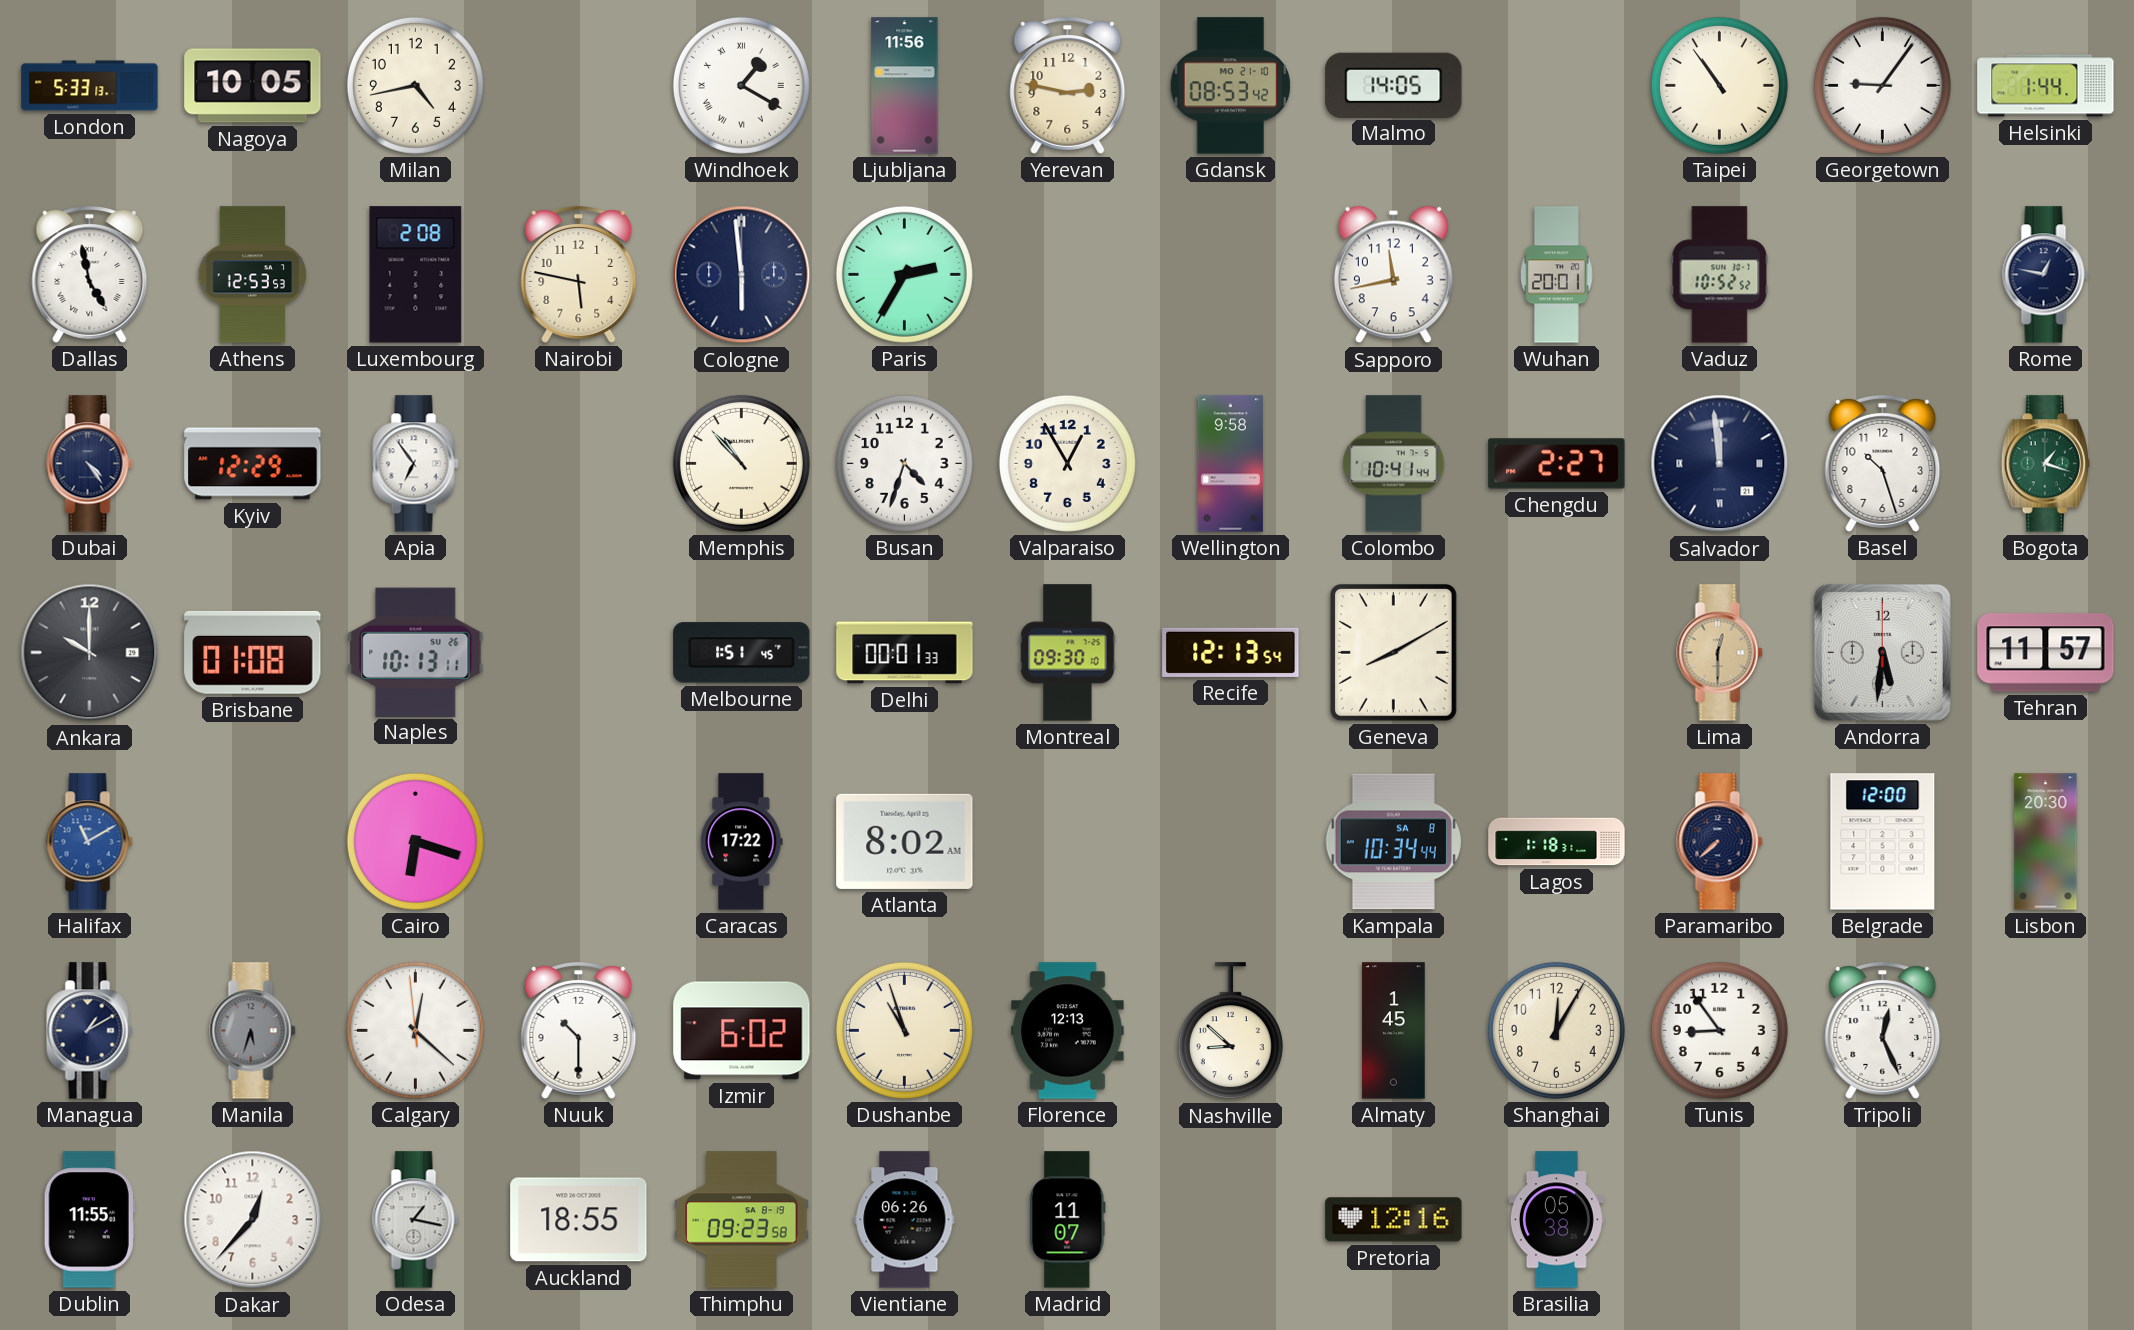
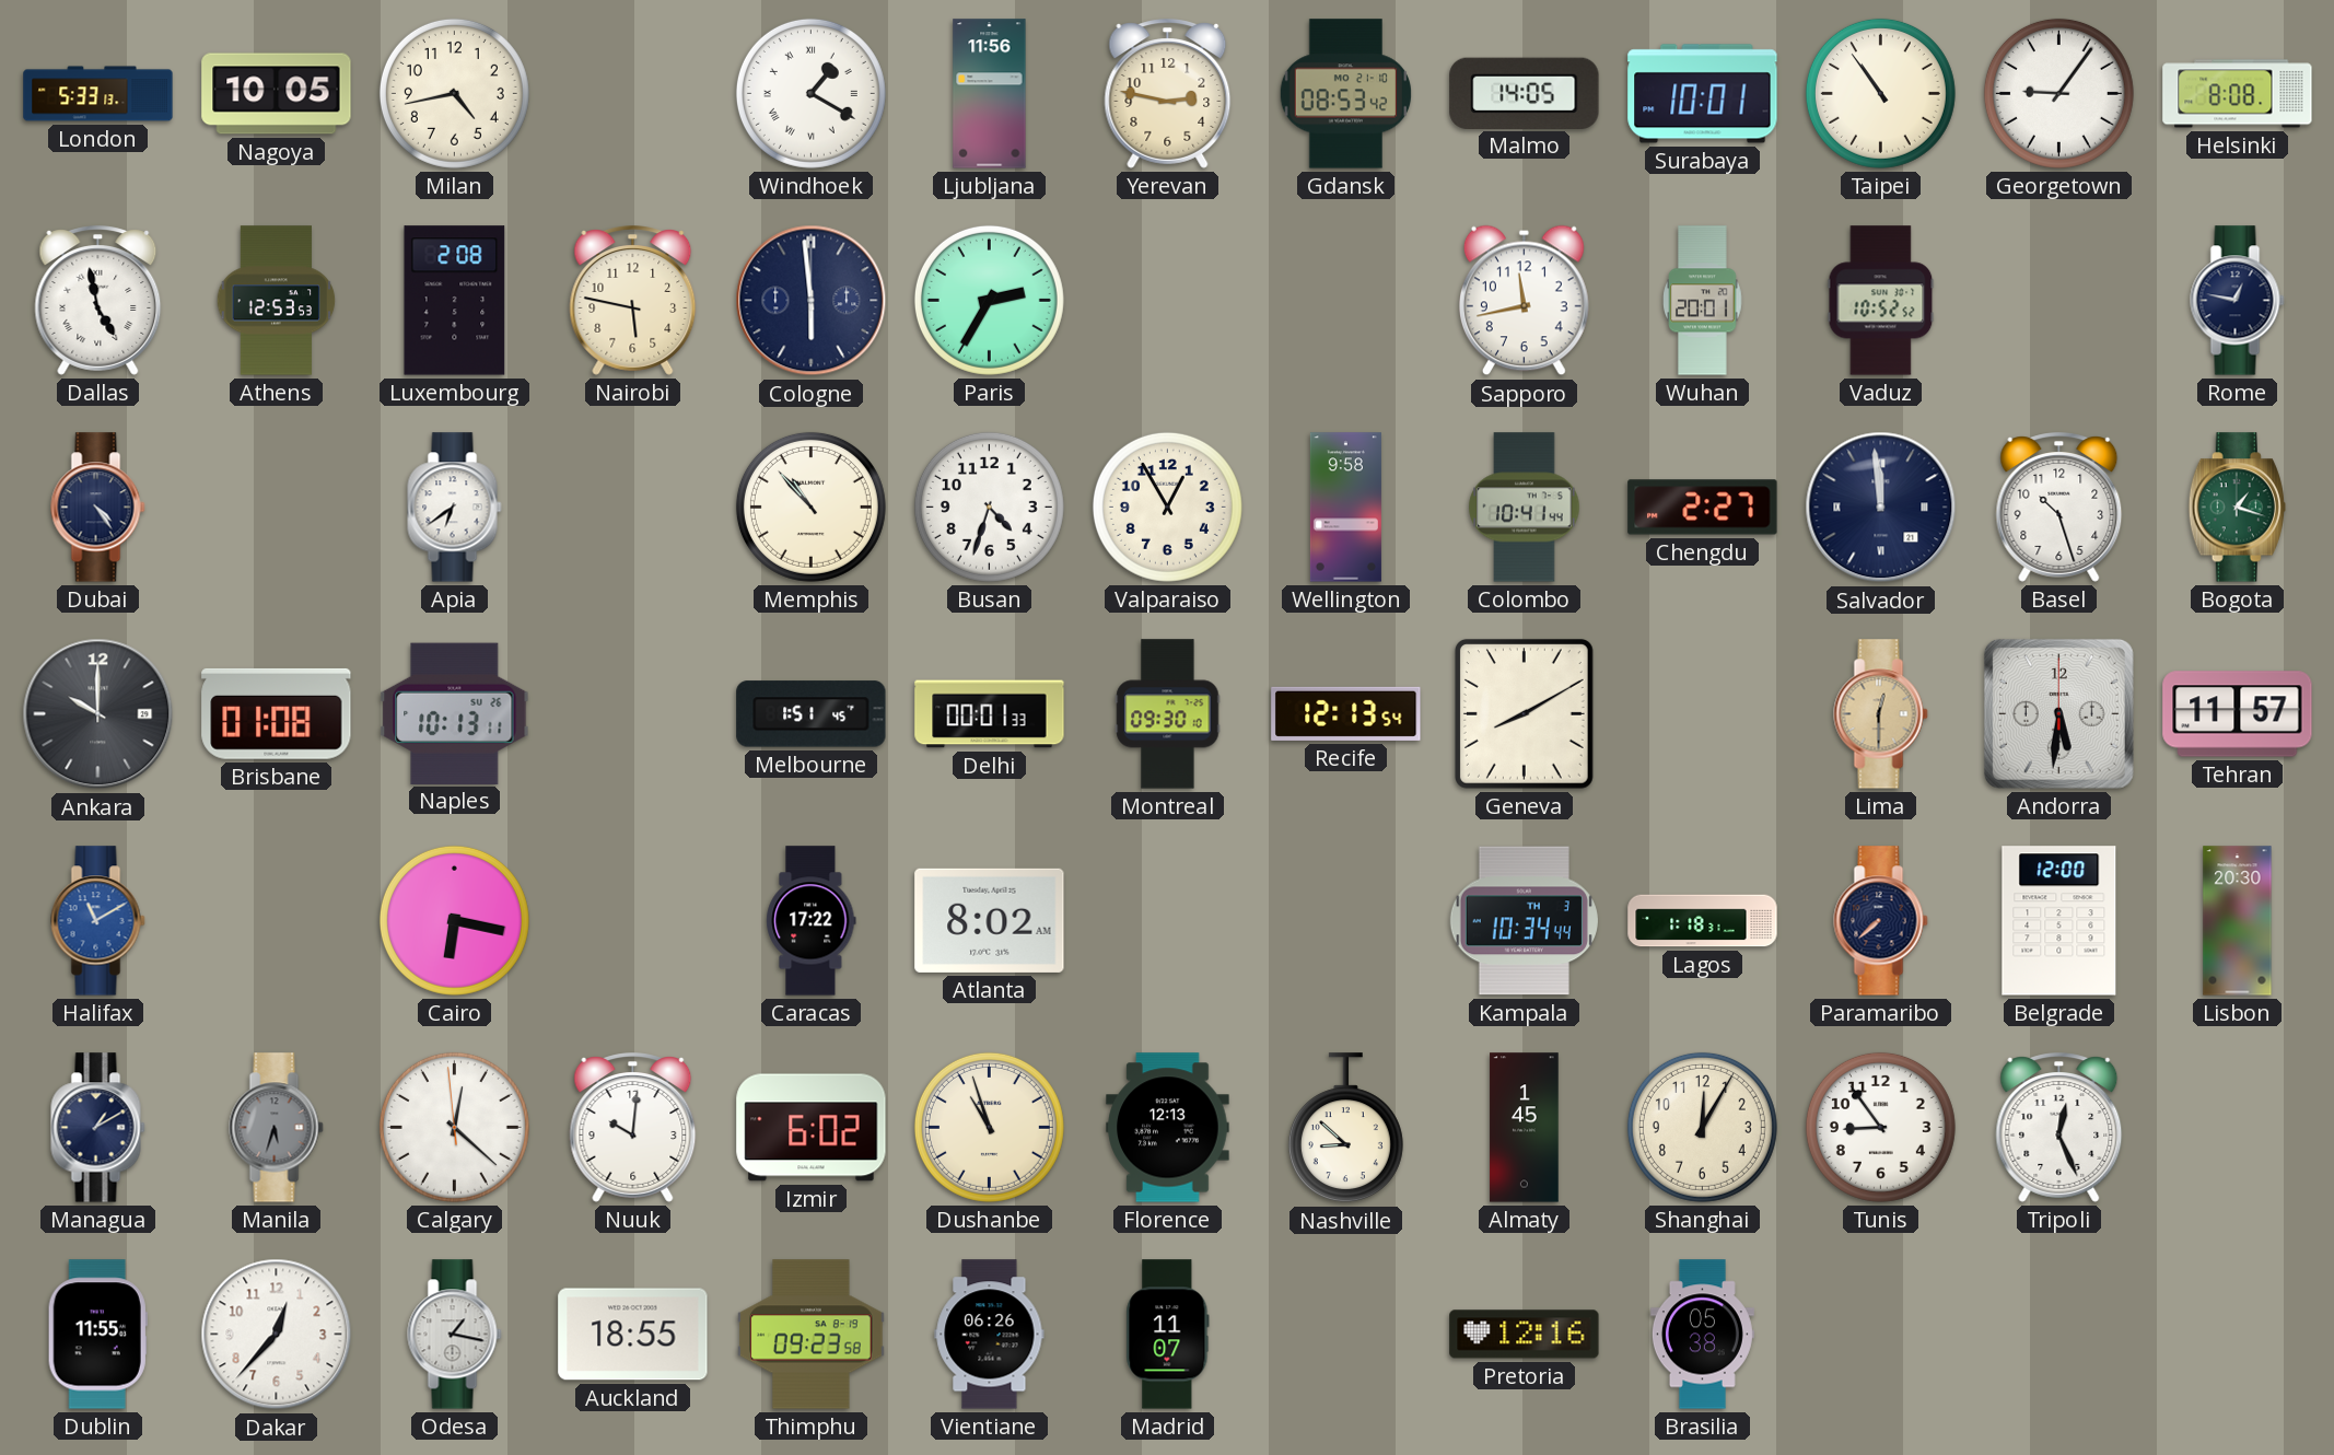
Surabaya: none -> 10:01
Helsinki: 1:44 -> 8:08
Kyiv: 12:29 -> none
Apia: 6:54 -> 6:39
Cairo: 6:18 -> 6:17
Kampala date: SA 8 -> TH 3
Nuuk: 10:30 -> 10:01
